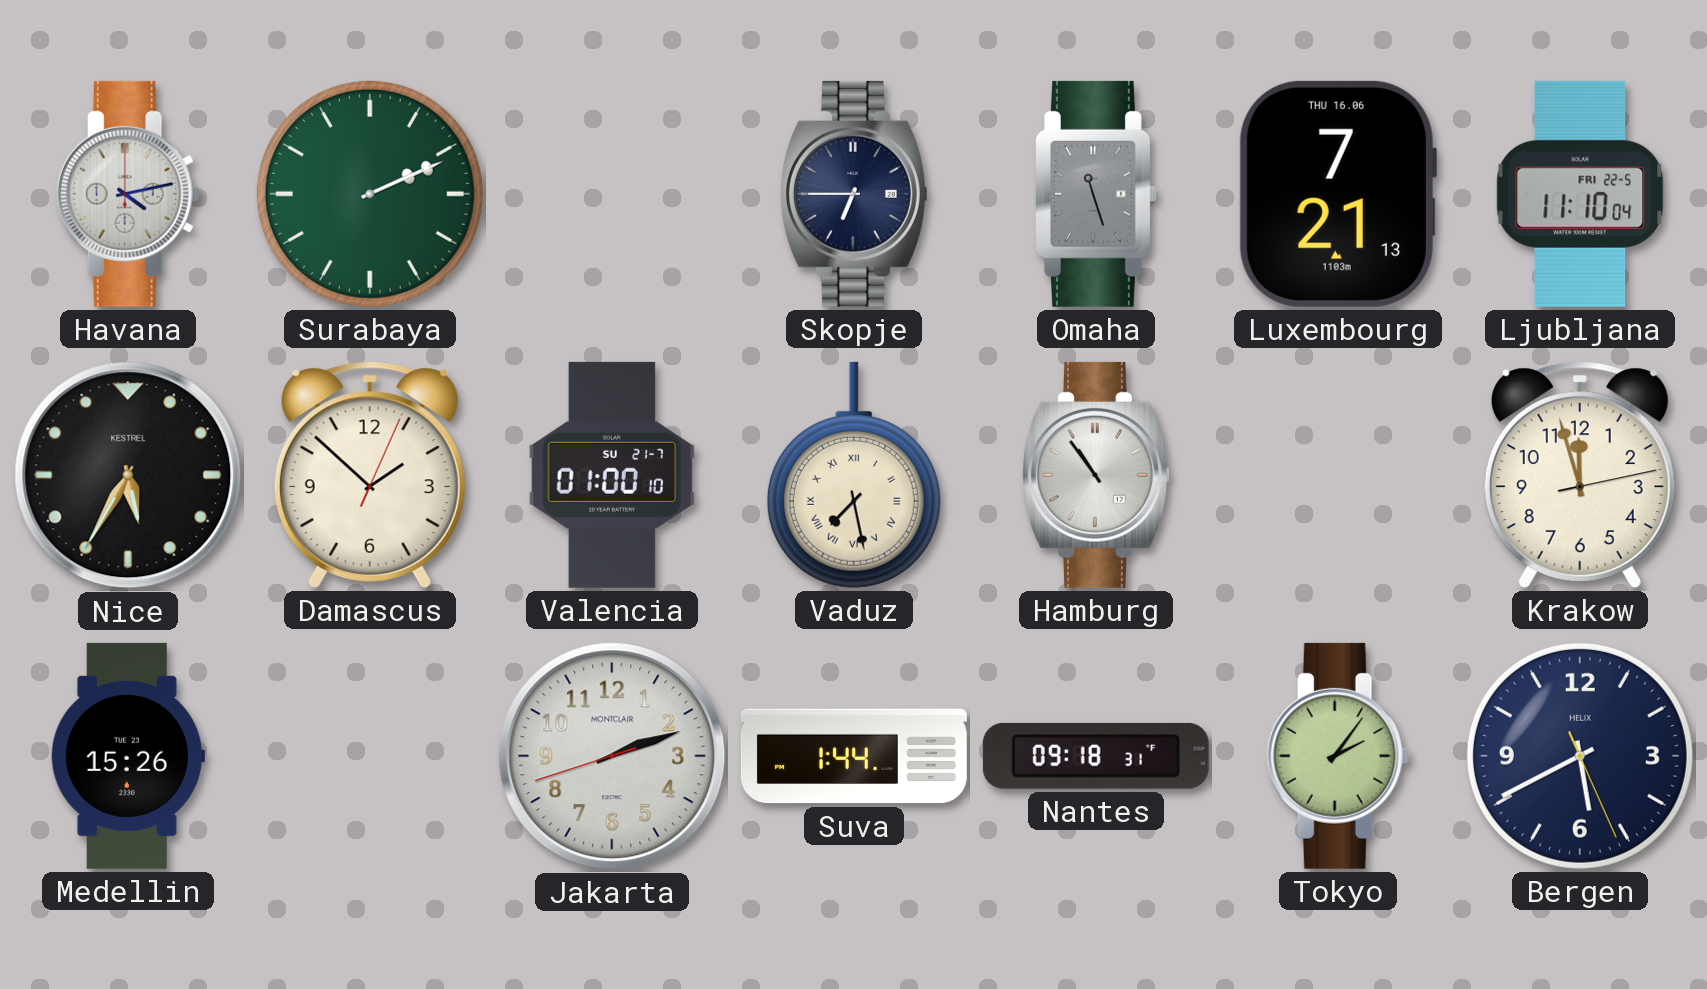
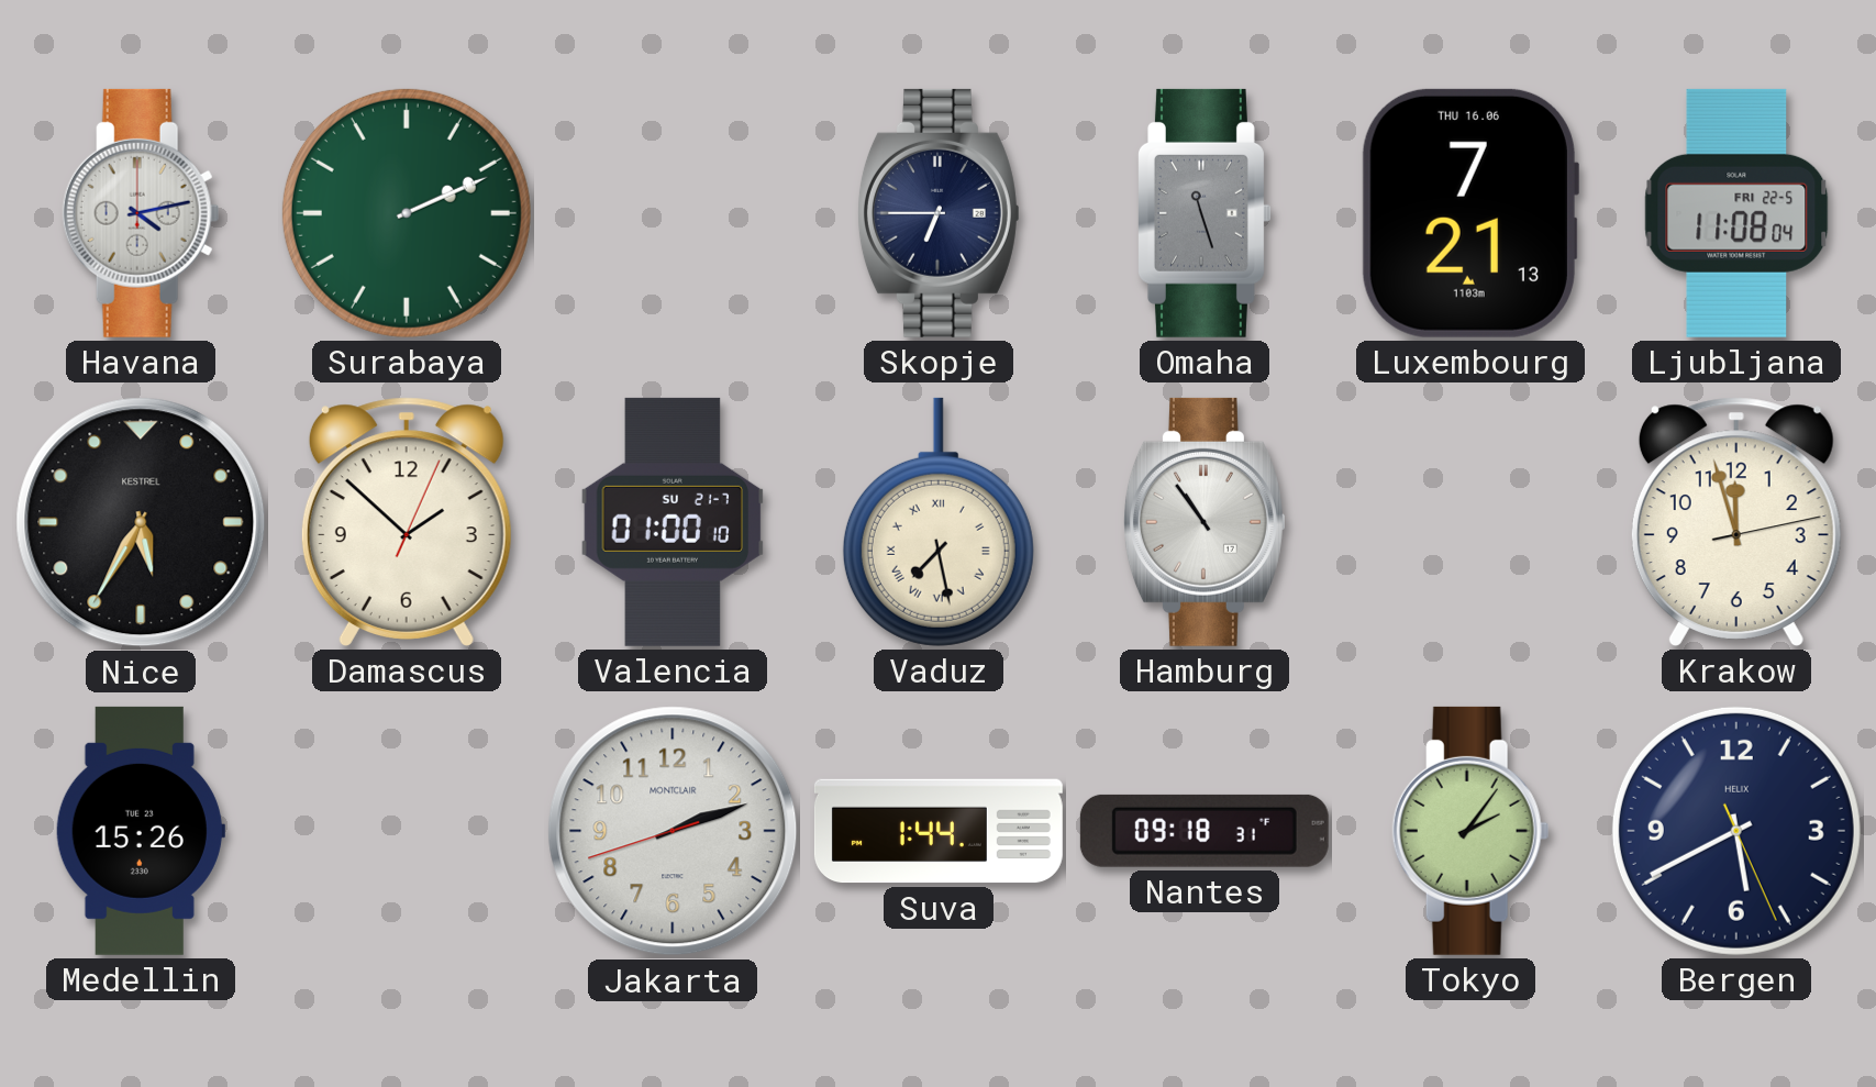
Ljubljana: 11:10 -> 11:08
